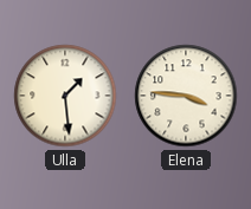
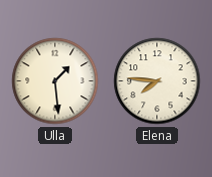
Elena: 3:46 -> 7:46
